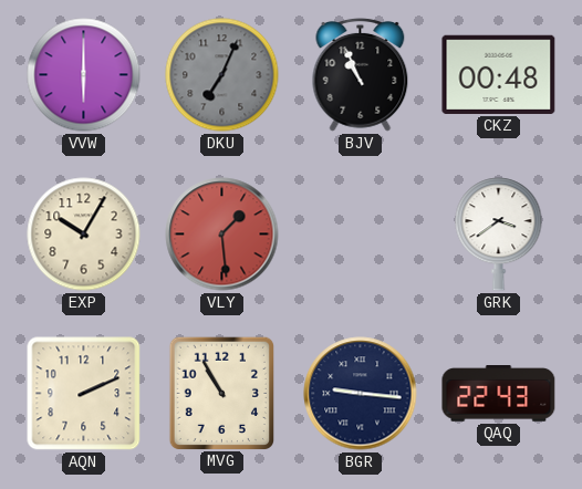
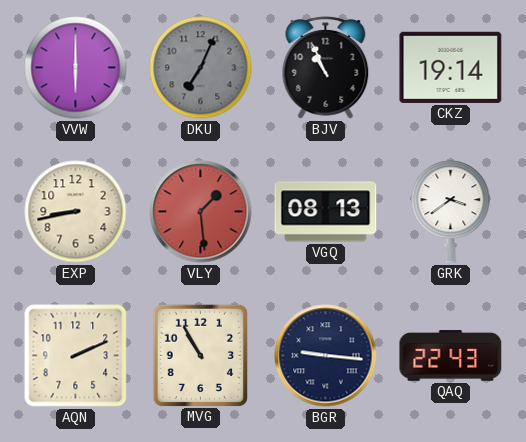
CKZ: 00:48 -> 19:14
EXP: 10:05 -> 8:43
VGQ: none -> 08:13
